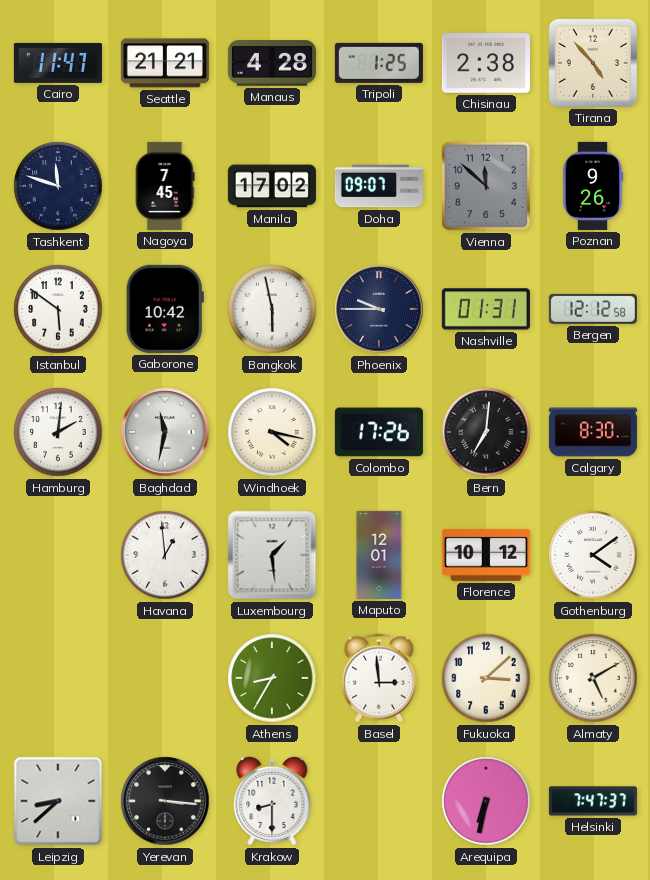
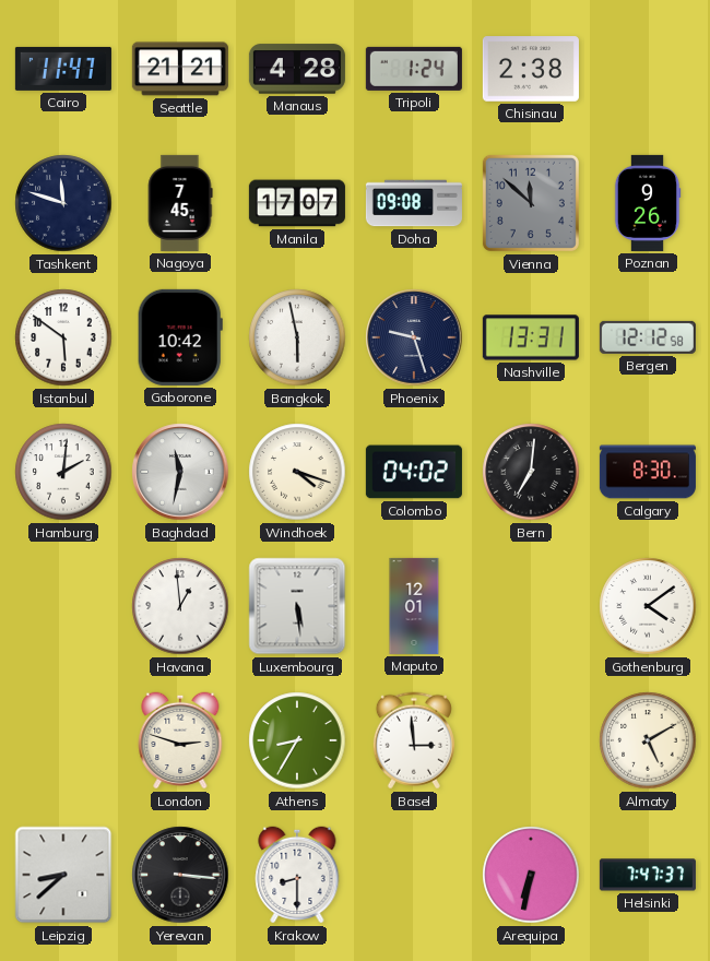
Tripoli: 1:25 -> 1:24
Tirana: 4:53 -> none
Manila: 17:02 -> 17:07
Doha: 09:07 -> 09:08
Phoenix: 9:45 -> 9:27
Nashville: 01:31 -> 13:31
Windhoek: 4:17 -> 4:18
Colombo: 17:26 -> 04:02
Luxembourg: 1:29 -> 5:29
Florence: 10:12 -> none
London: none -> 2:48
Fukuoka: 3:08 -> none
